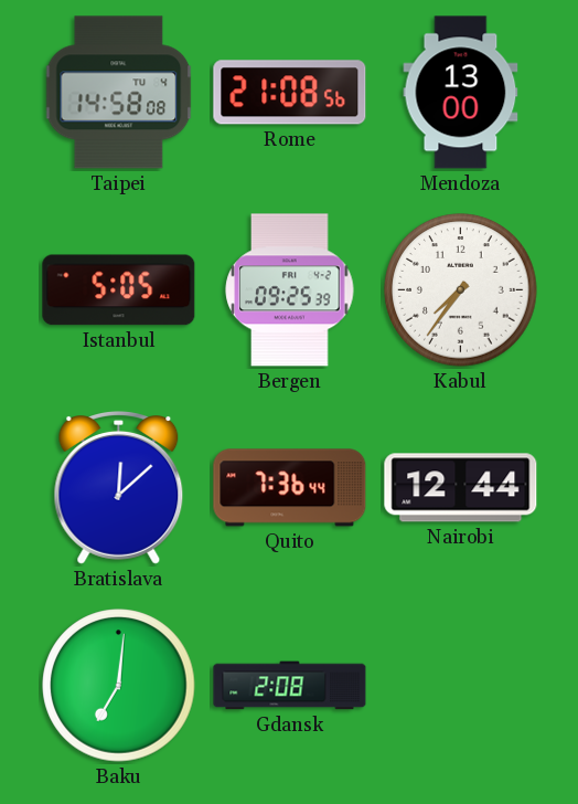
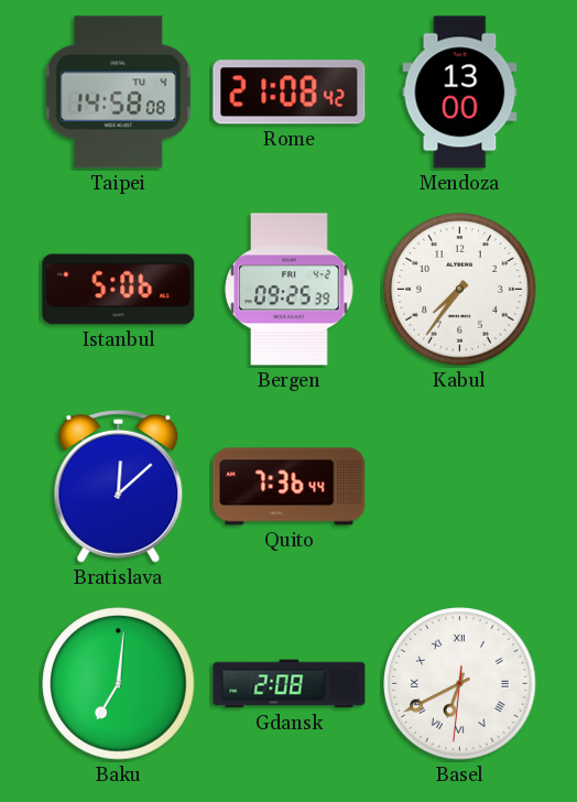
Rome: 21:08:56 -> 21:08:42
Istanbul: 5:05 -> 5:06
Nairobi: 12:44 -> none
Basel: none -> 6:40
